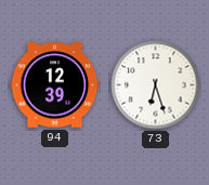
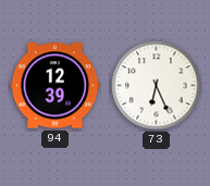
73: 6:27 -> 6:26
